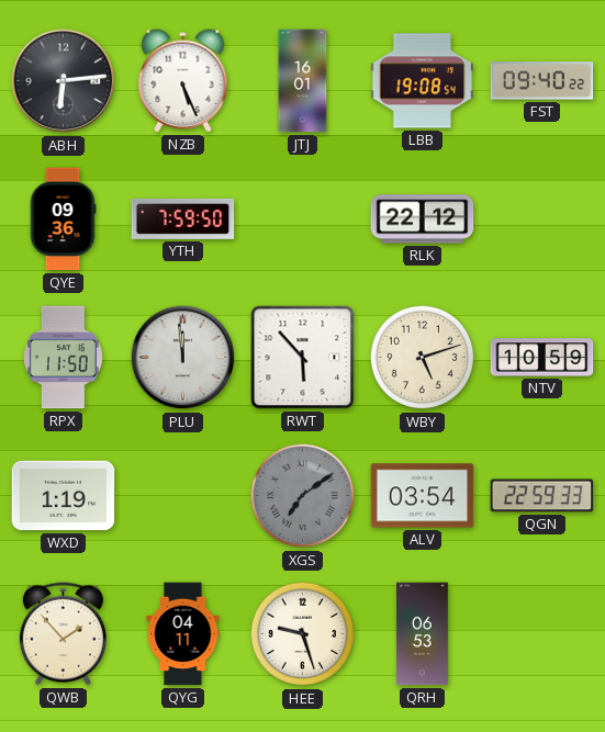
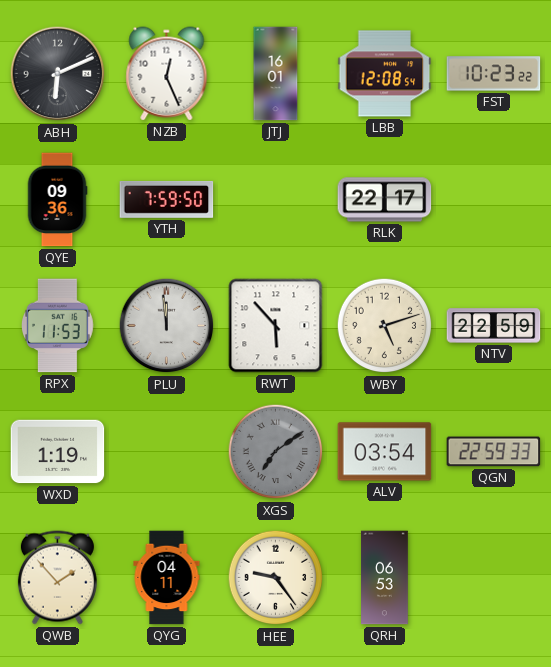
ABH: 6:14 -> 6:11
NZB: 5:26 -> 12:26
LBB: 19:08 -> 12:08
FST: 09:40 -> 10:23
RLK: 22:12 -> 22:17
RPX: 11:50 -> 11:53
NTV: 10:59 -> 22:59
HEE: 9:27 -> 9:24
